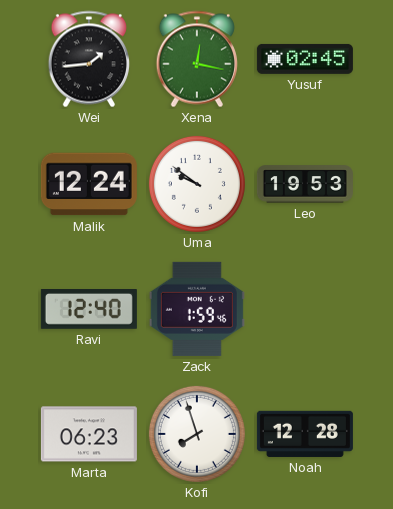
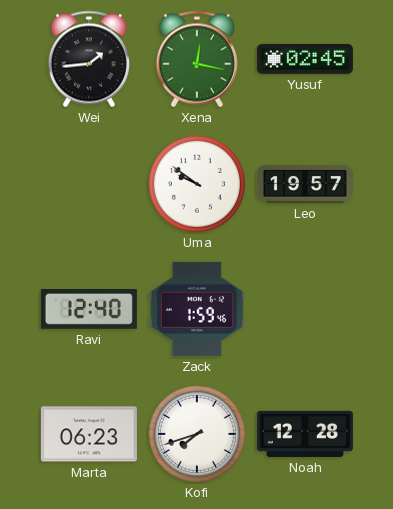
Malik: 12:24 -> none
Leo: 19:53 -> 19:57
Kofi: 7:57 -> 7:42
